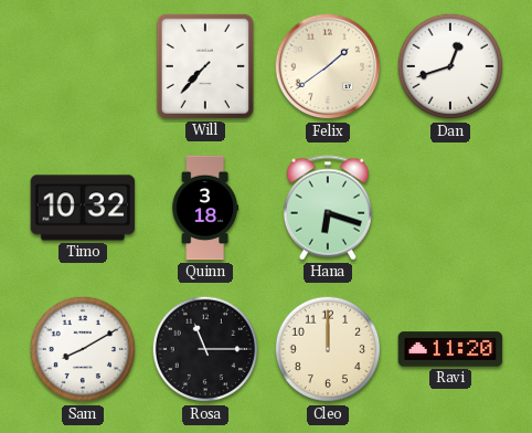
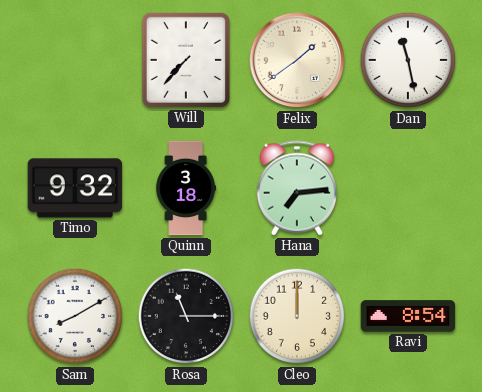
Dan: 12:42 -> 11:28
Timo: 10:32 -> 9:32
Hana: 6:18 -> 7:14
Ravi: 11:20 -> 8:54
